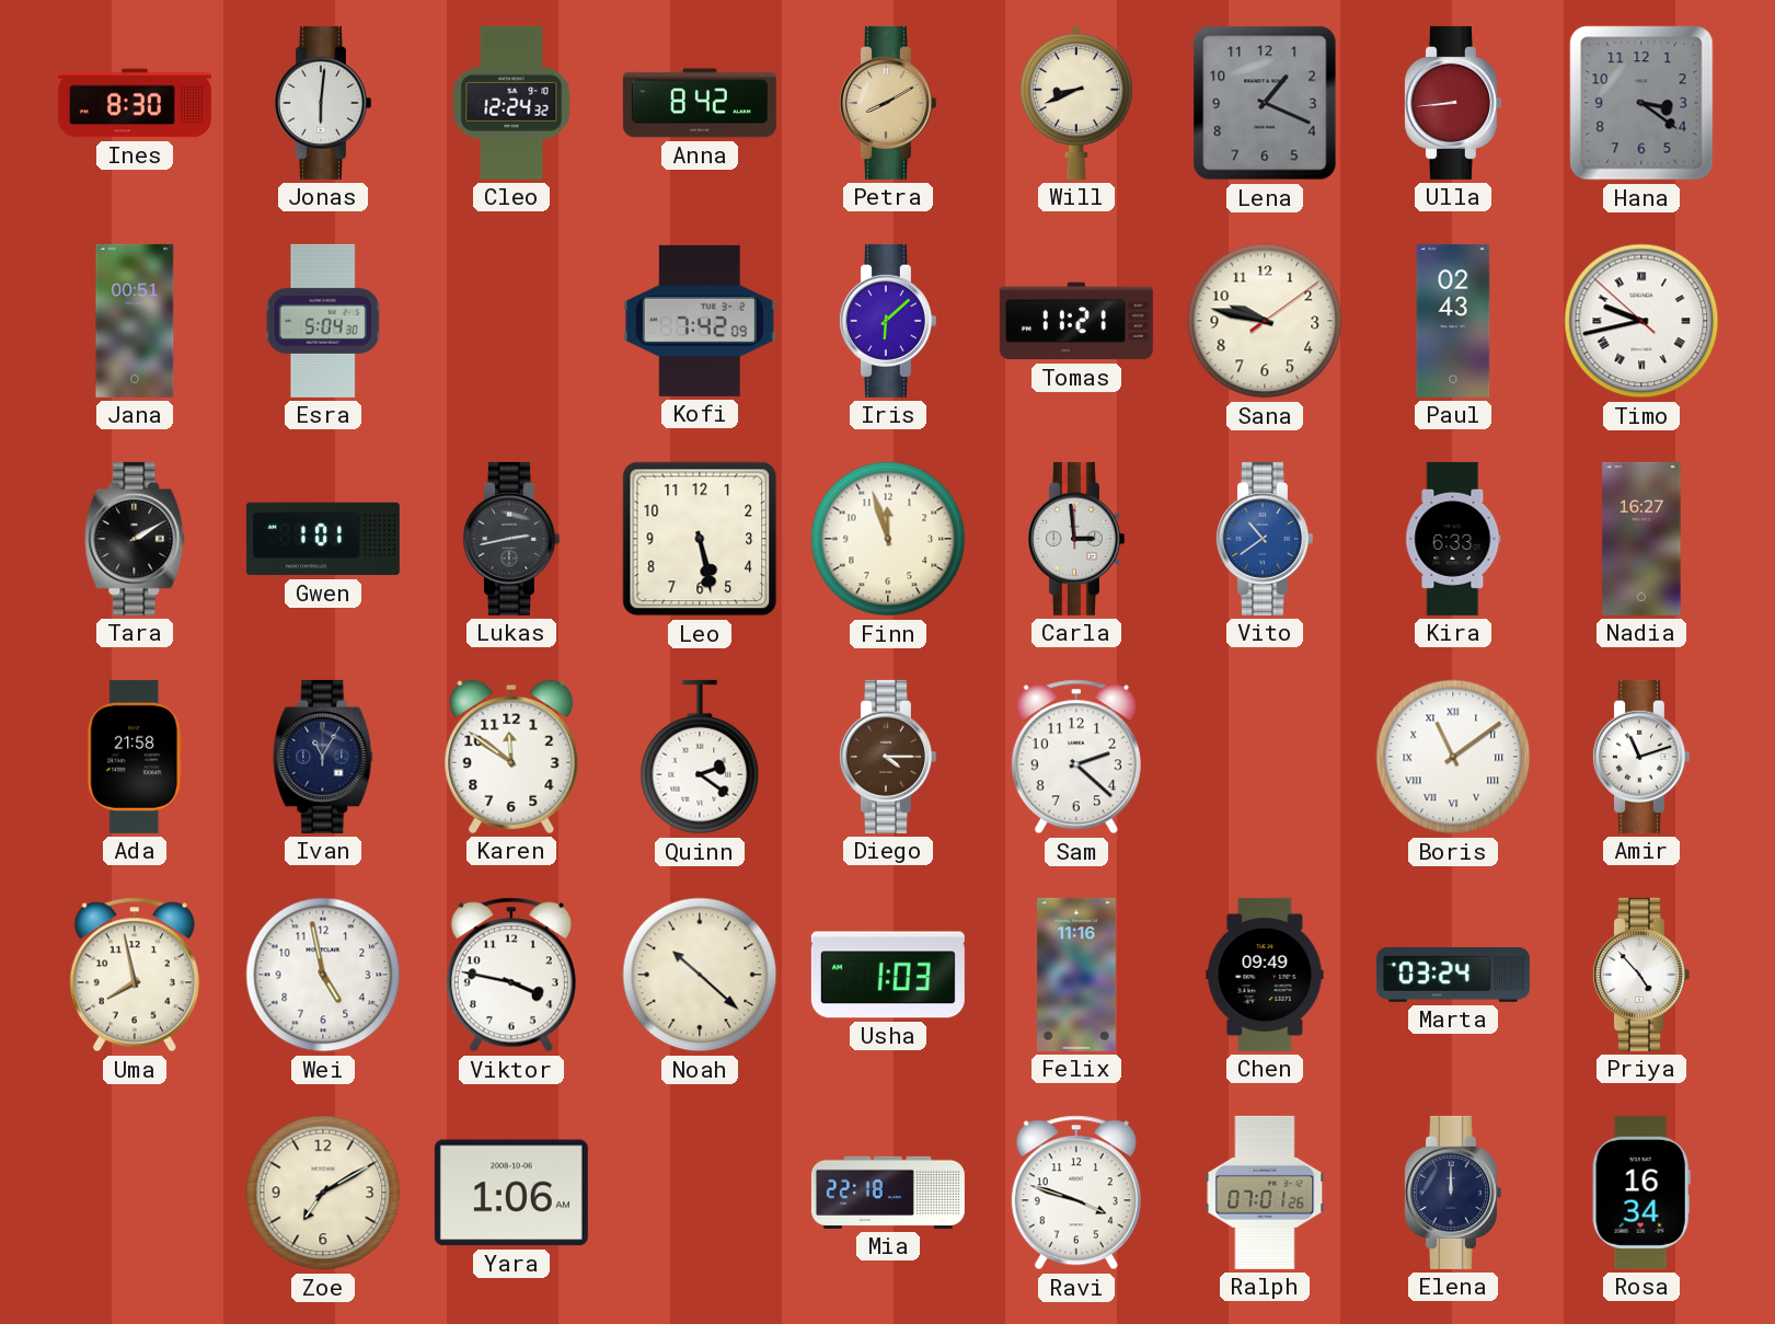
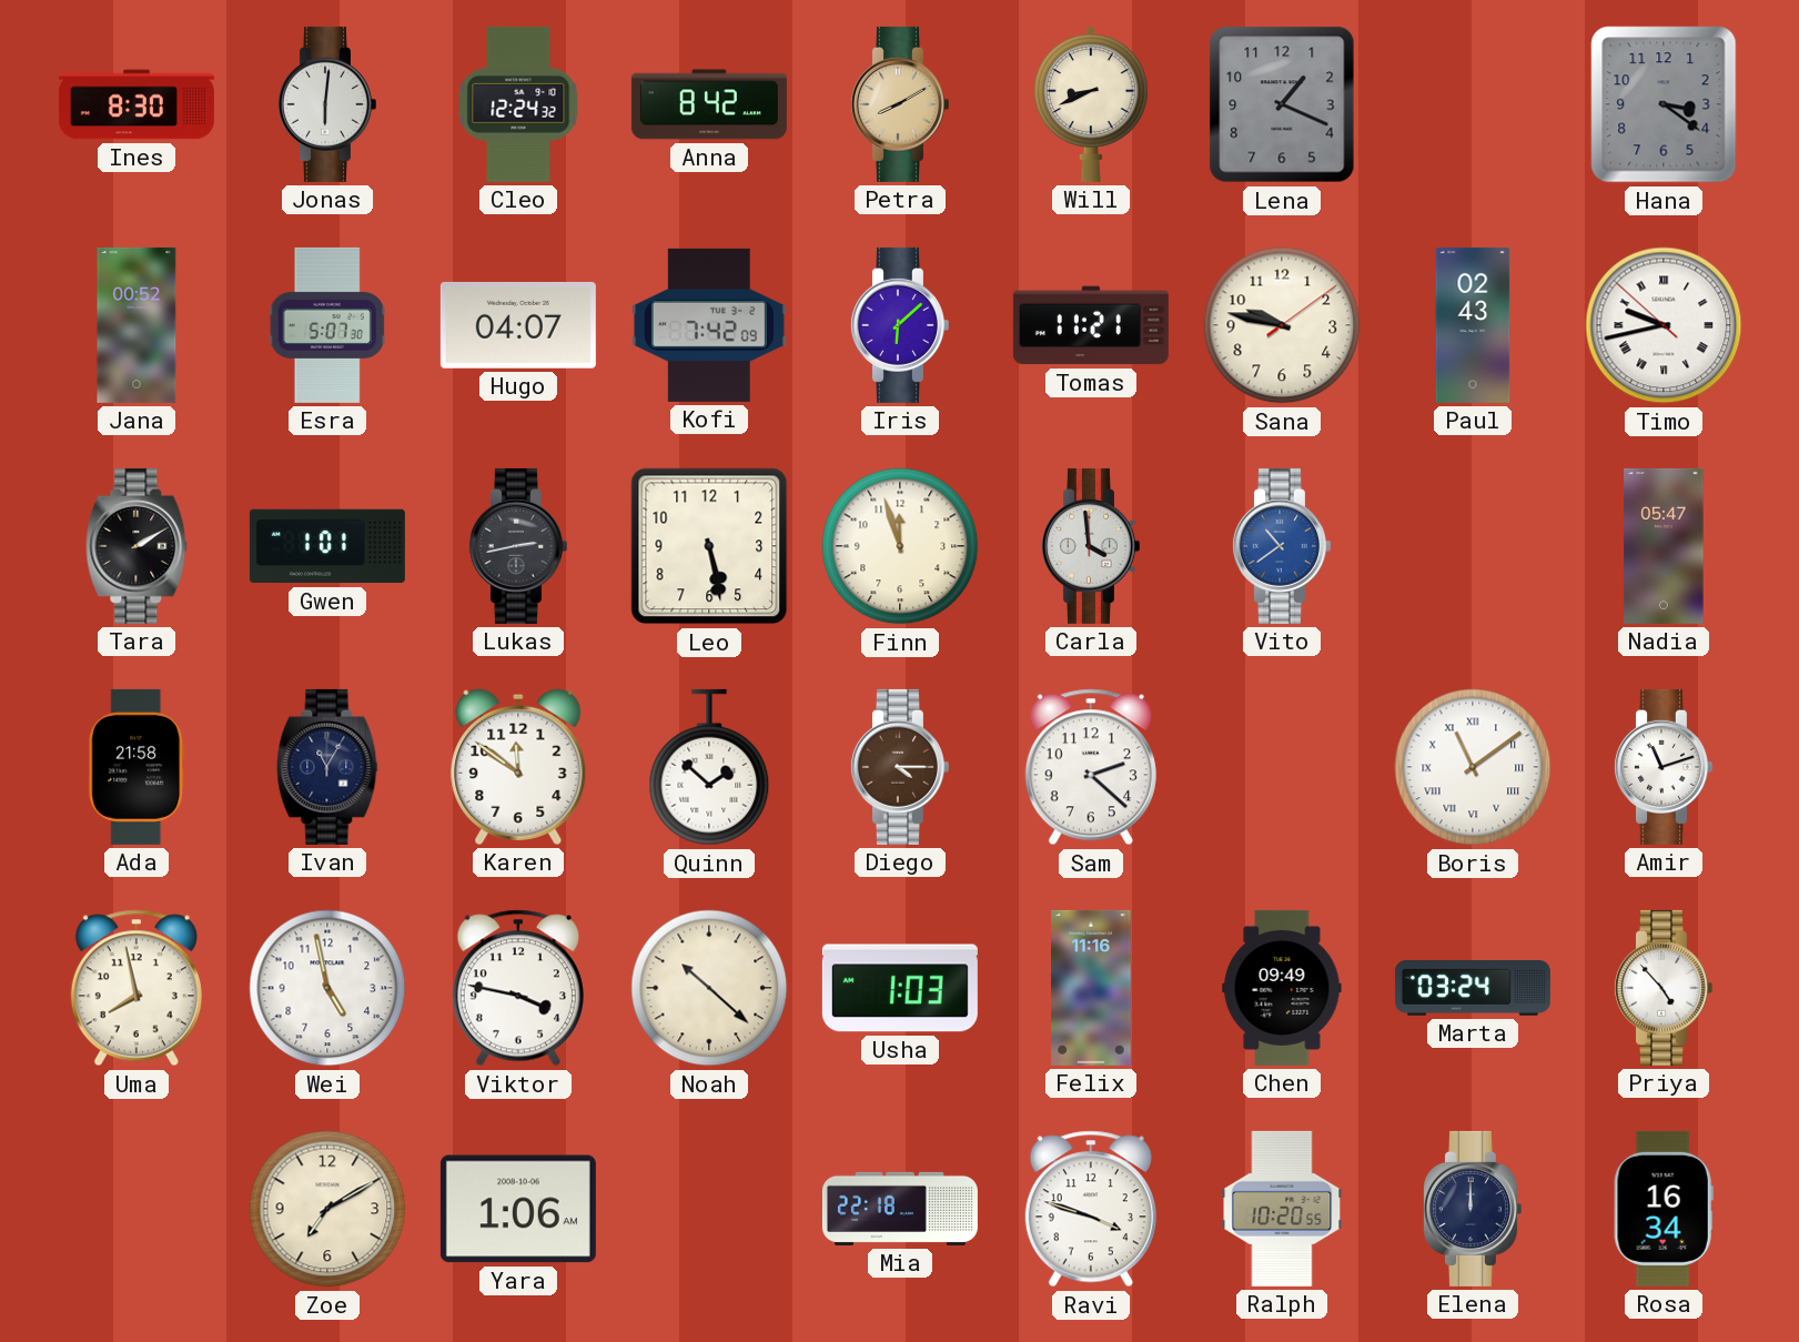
Ulla: 8:44 -> none
Jana: 00:51 -> 00:52
Esra: 5:04 -> 5:07
Hugo: none -> 04:07
Carla: 2:59 -> 3:59
Kira: 6:33 -> none
Nadia: 16:27 -> 05:47
Quinn: 2:21 -> 1:52
Ralph: 07:01 -> 10:20
